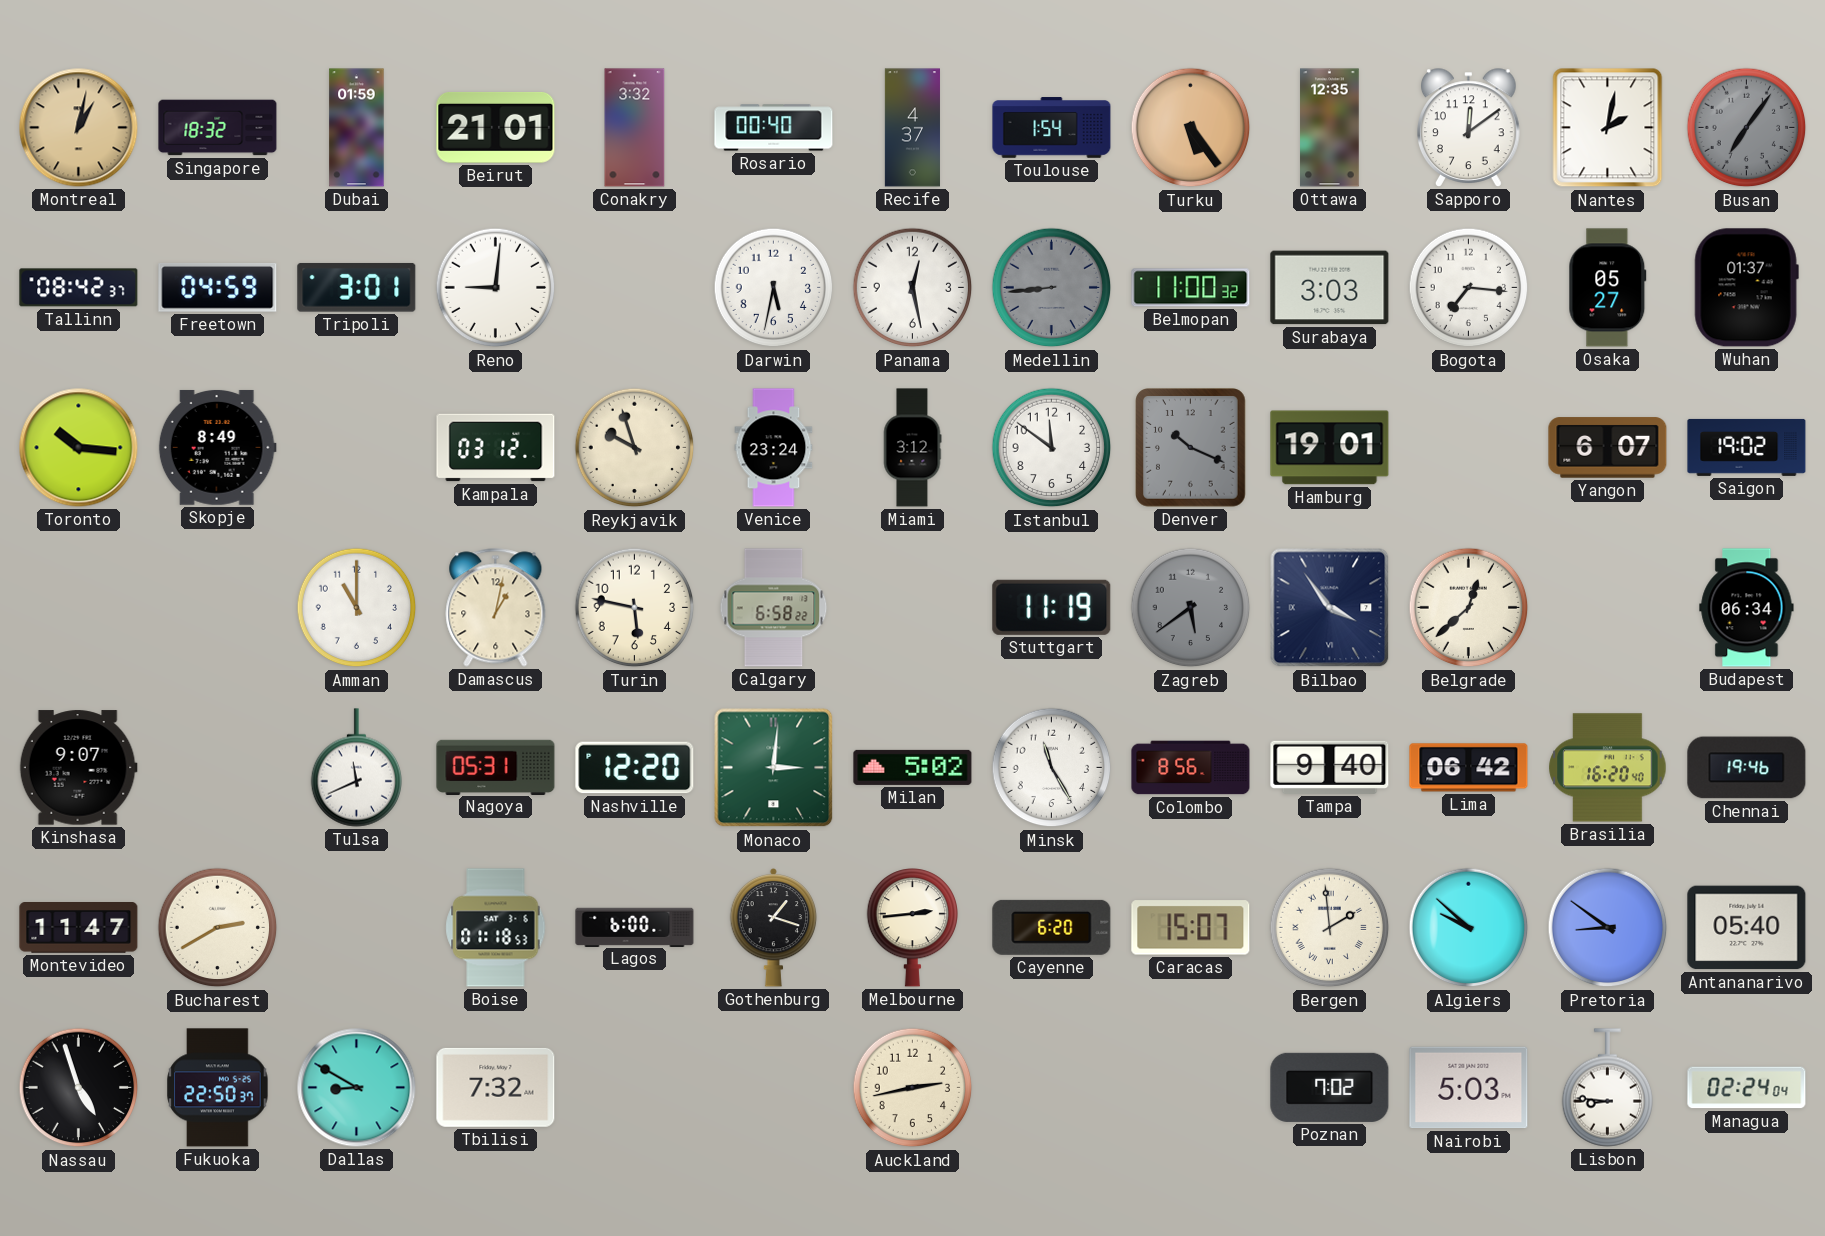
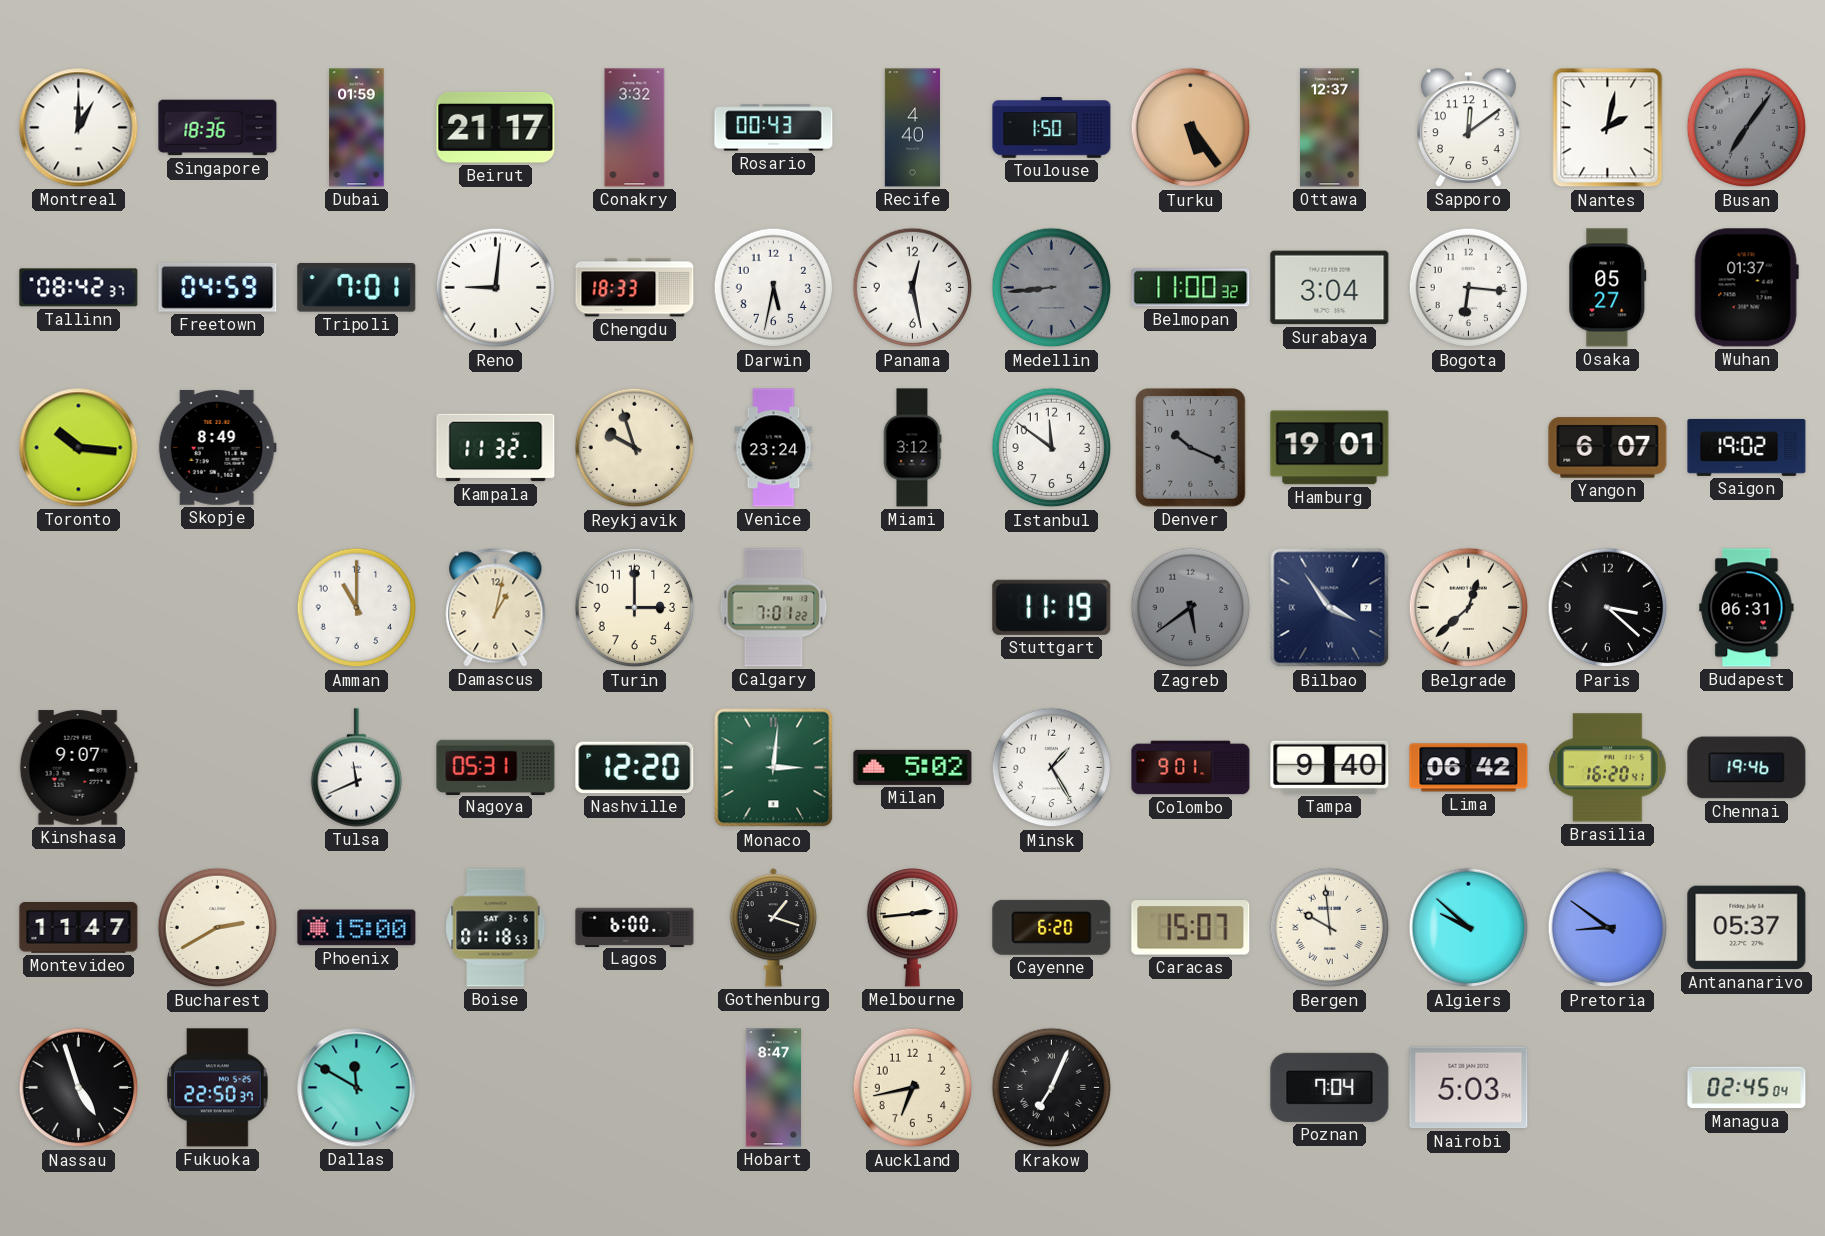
Montreal: 1:02 -> 1:00
Montreal dial: champagne -> white
Singapore: 18:32 -> 18:36
Beirut: 21:01 -> 21:17
Rosario: 00:40 -> 00:43
Recife: 4:37 -> 4:40
Toulouse: 1:54 -> 1:50
Ottawa: 12:35 -> 12:37
Tripoli: 3:01 -> 7:01
Chengdu: none -> 18:33
Surabaya: 3:03 -> 3:04
Bogota: 7:16 -> 6:16
Kampala: 03:12 -> 11:32
Turin: 5:47 -> 3:00
Calgary: 6:58 -> 7:01
Paris: none -> 3:22
Budapest: 06:34 -> 06:31
Minsk: 11:25 -> 1:25
Colombo: 8:56 -> 9:01
Brasilia: 16:20:40 -> 16:20:41
Phoenix: none -> 15:00
Bergen: 1:59 -> 9:59
Antananarivo: 05:40 -> 05:37
Dallas: 8:50 -> 11:50
Tbilisi: 7:32 -> none
Hobart: none -> 8:47
Auckland: 2:43 -> 6:43
Krakow: none -> 7:04
Poznan: 7:02 -> 7:04
Lisbon: 8:46 -> none
Managua: 02:24 -> 02:45
